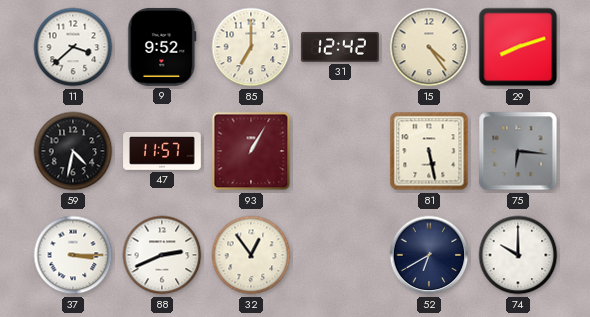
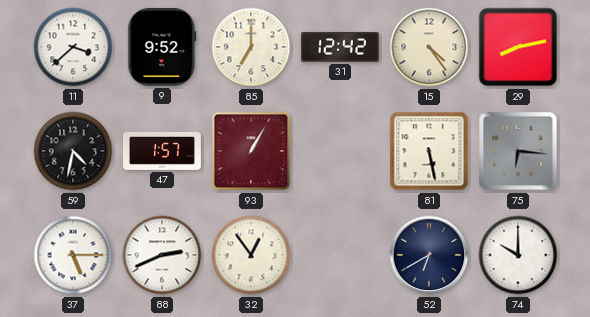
29: 8:12 -> 8:13
47: 11:57 -> 1:57
37: 3:15 -> 5:15
